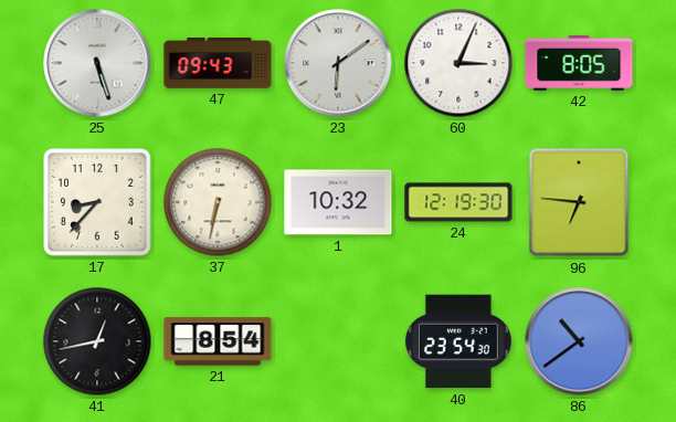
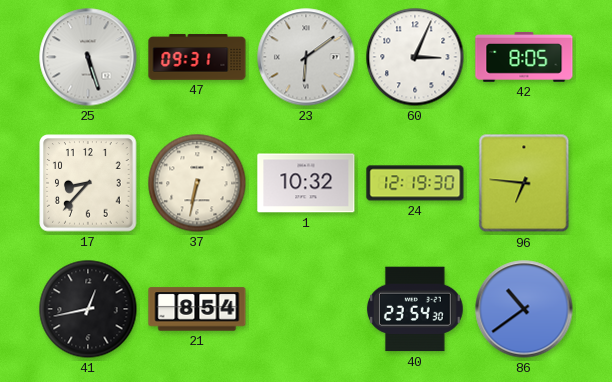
47: 09:43 -> 09:31
